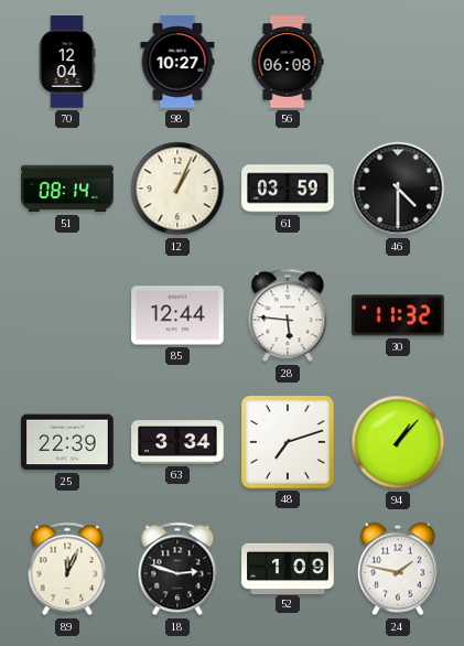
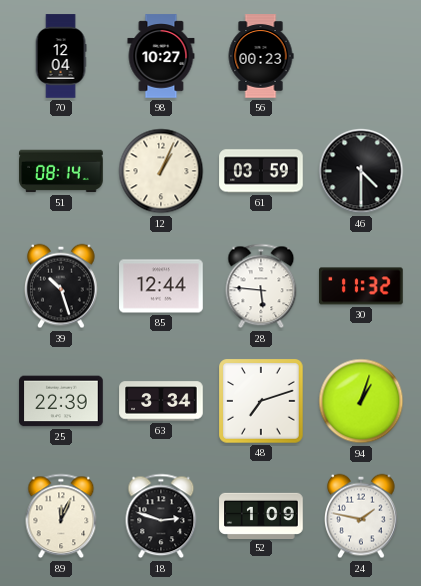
56: 06:08 -> 00:23
39: none -> 10:27
94: 1:07 -> 1:03
